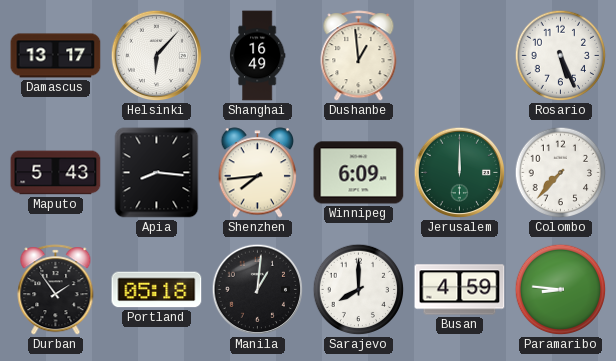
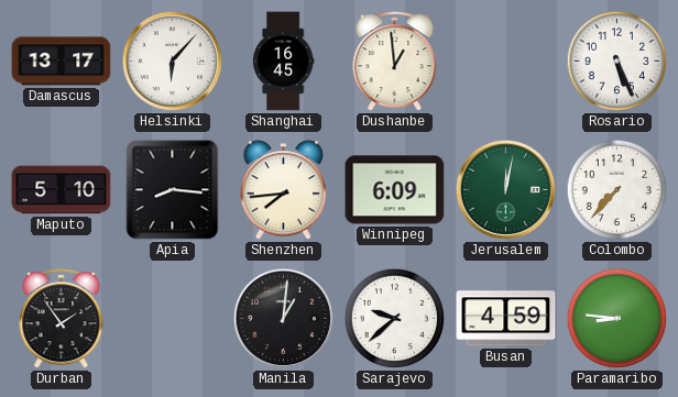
Shanghai: 16:49 -> 16:45
Maputo: 5:43 -> 5:10
Jerusalem: 12:00 -> 12:02
Portland: 05:18 -> none
Sarajevo: 8:00 -> 9:38
